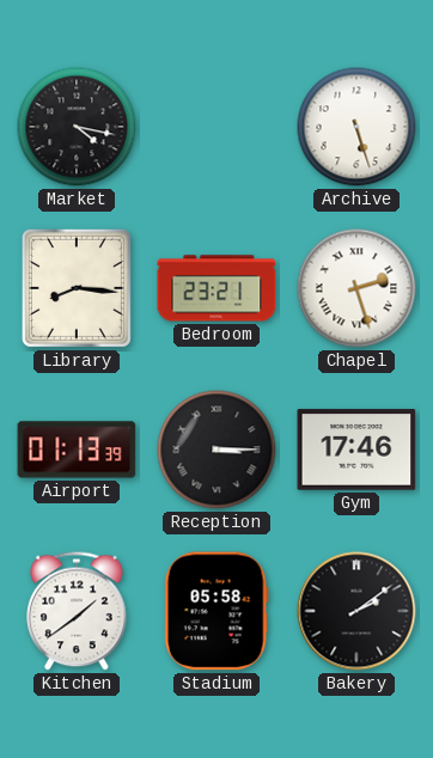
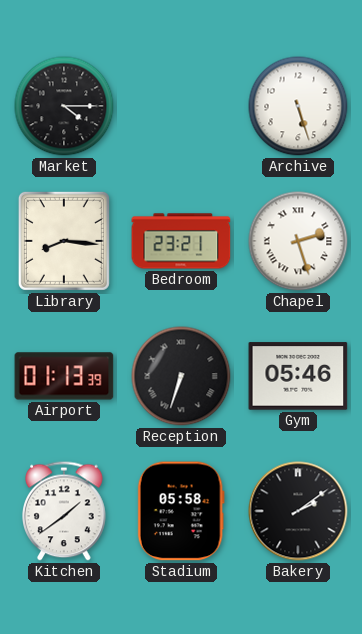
Market: 4:17 -> 4:15
Reception: 3:15 -> 6:33
Gym: 17:46 -> 05:46
